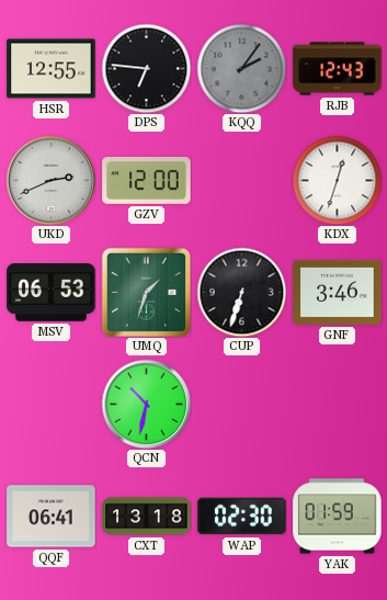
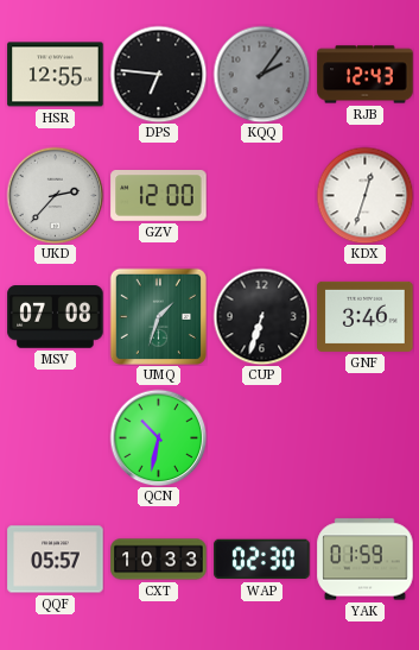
UKD: 2:41 -> 2:37
MSV: 06:53 -> 07:08
QQF: 06:41 -> 05:57
CXT: 13:18 -> 10:33
